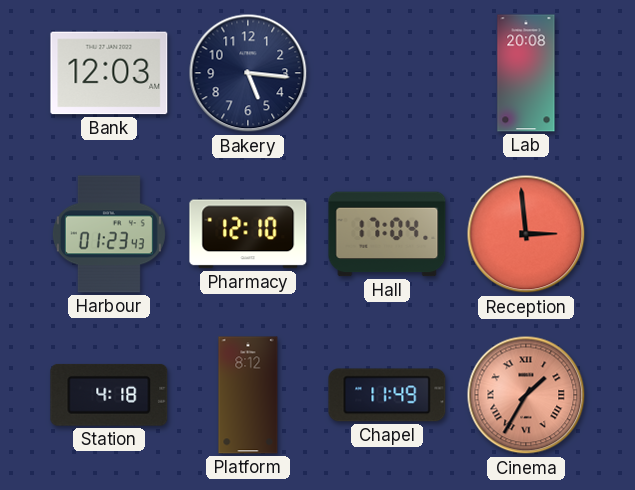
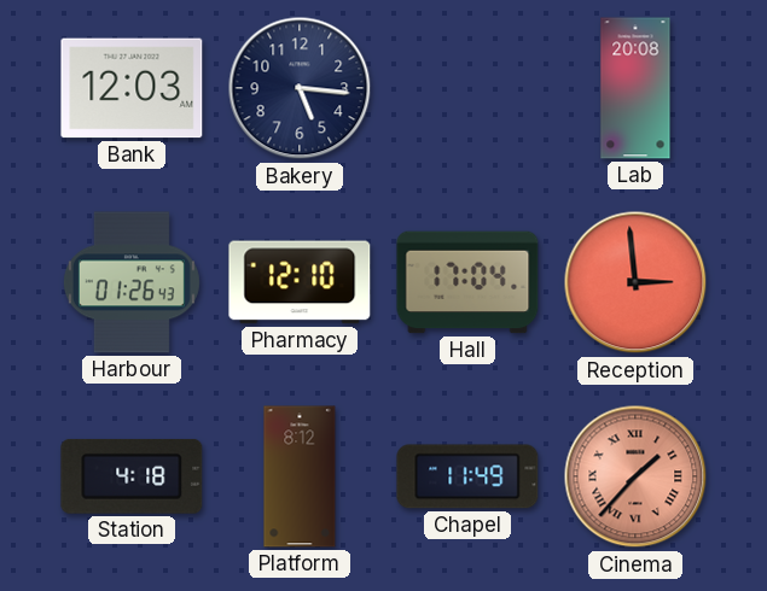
Harbour: 01:23 -> 01:26
Cinema: 1:35 -> 1:37
